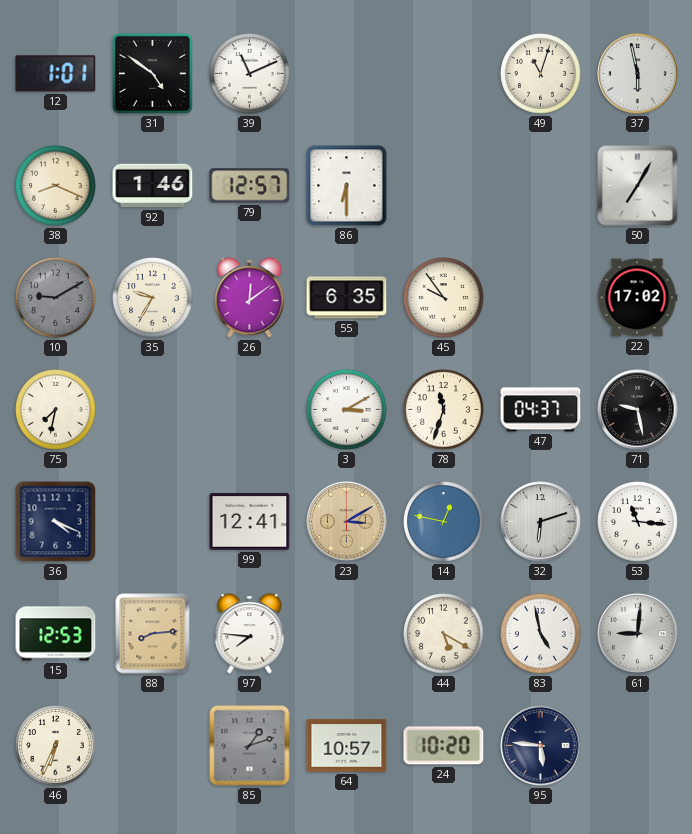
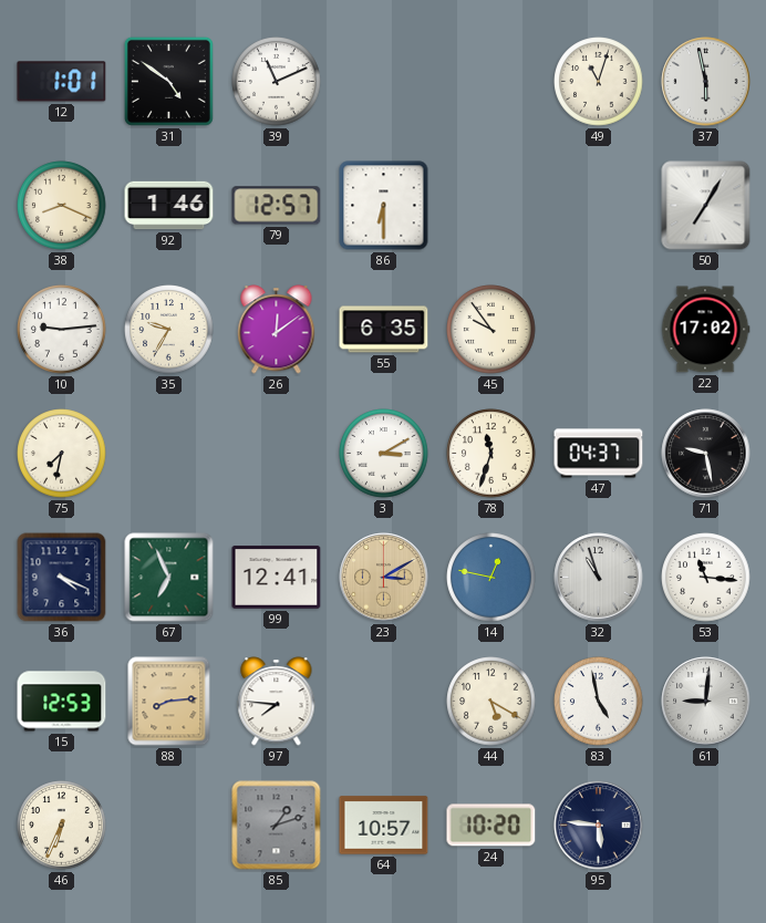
10: 9:10 -> 9:14
10 dial: grey -> white
67: none -> 6:56
32: 6:12 -> 10:57
